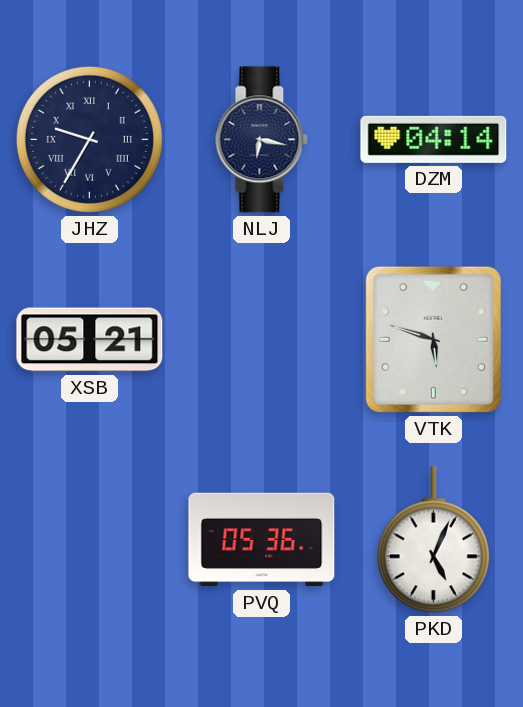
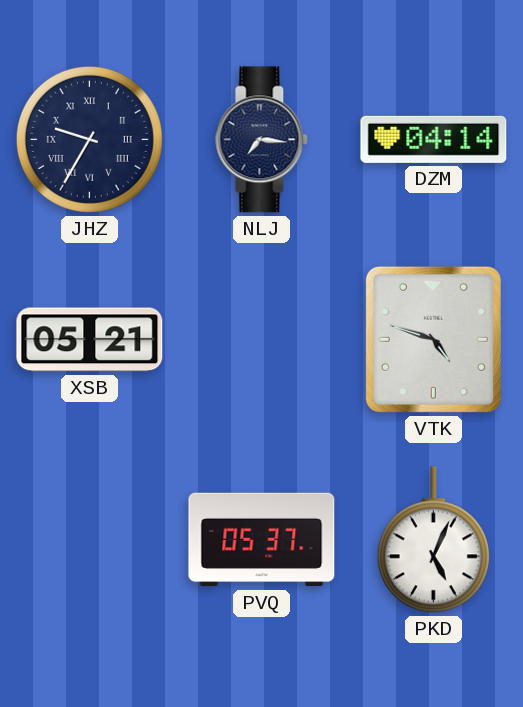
NLJ: 6:17 -> 7:16
VTK: 5:48 -> 4:48
PVQ: 05:36 -> 05:37
